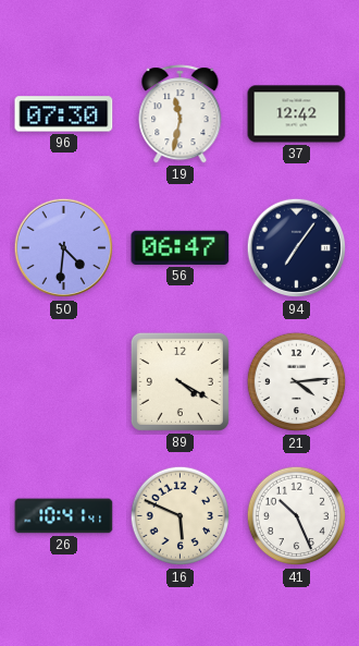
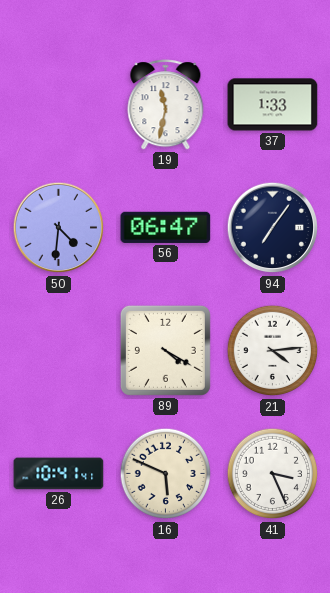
96: 07:30 -> none
37: 12:42 -> 1:33
41: 10:26 -> 3:26
